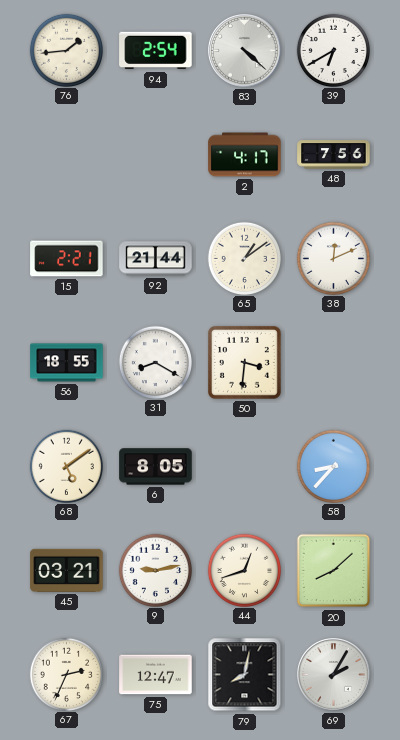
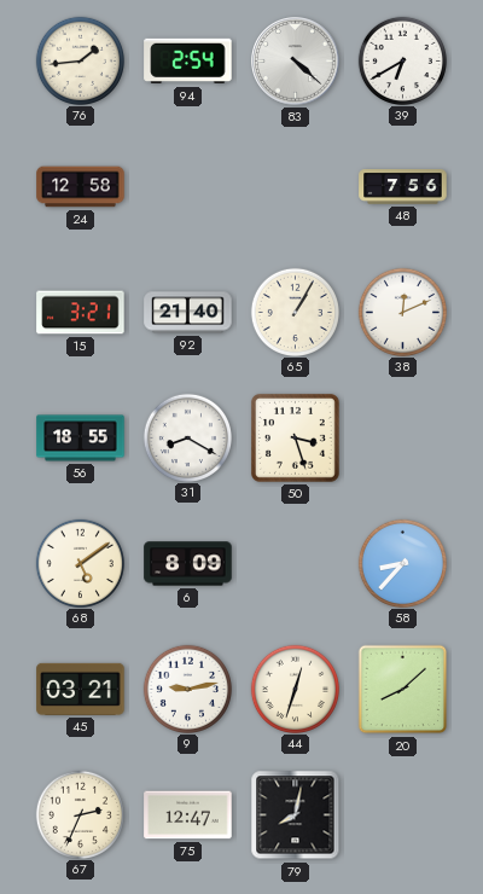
24: none -> 12:58
2: 4:17 -> none
15: 2:21 -> 3:21
92: 21:44 -> 21:40
65: 1:09 -> 1:05
50: 3:31 -> 3:27
6: 8:05 -> 8:09
44: 12:42 -> 12:33
69: 2:05 -> none
